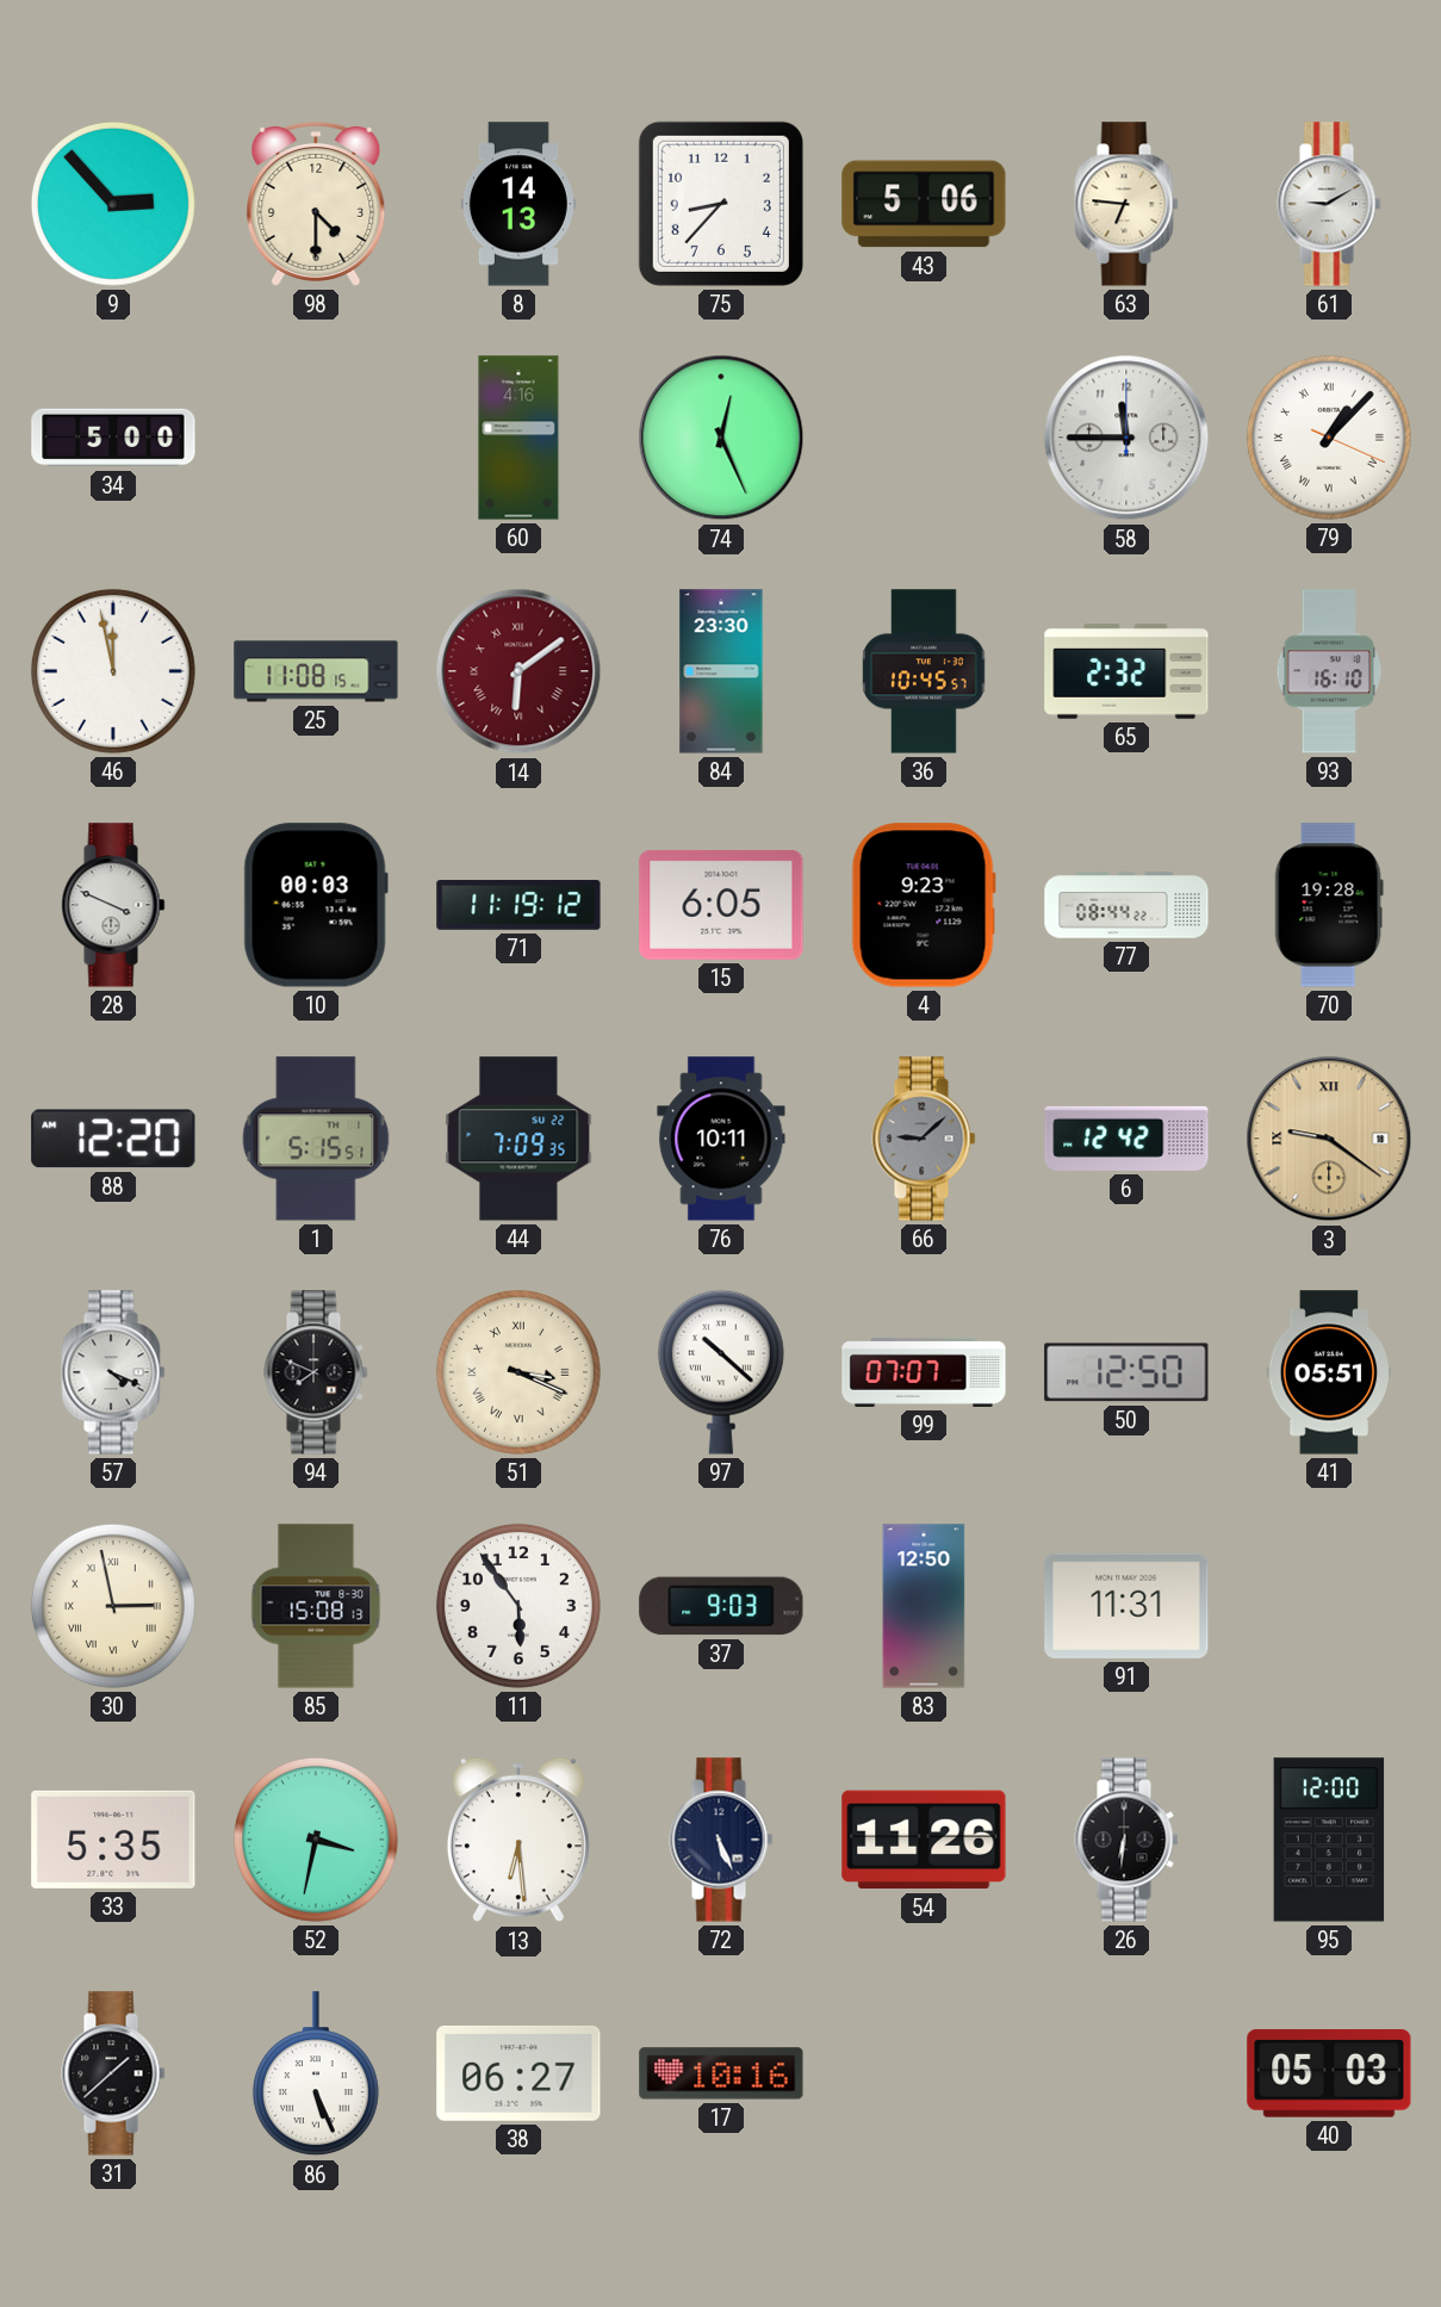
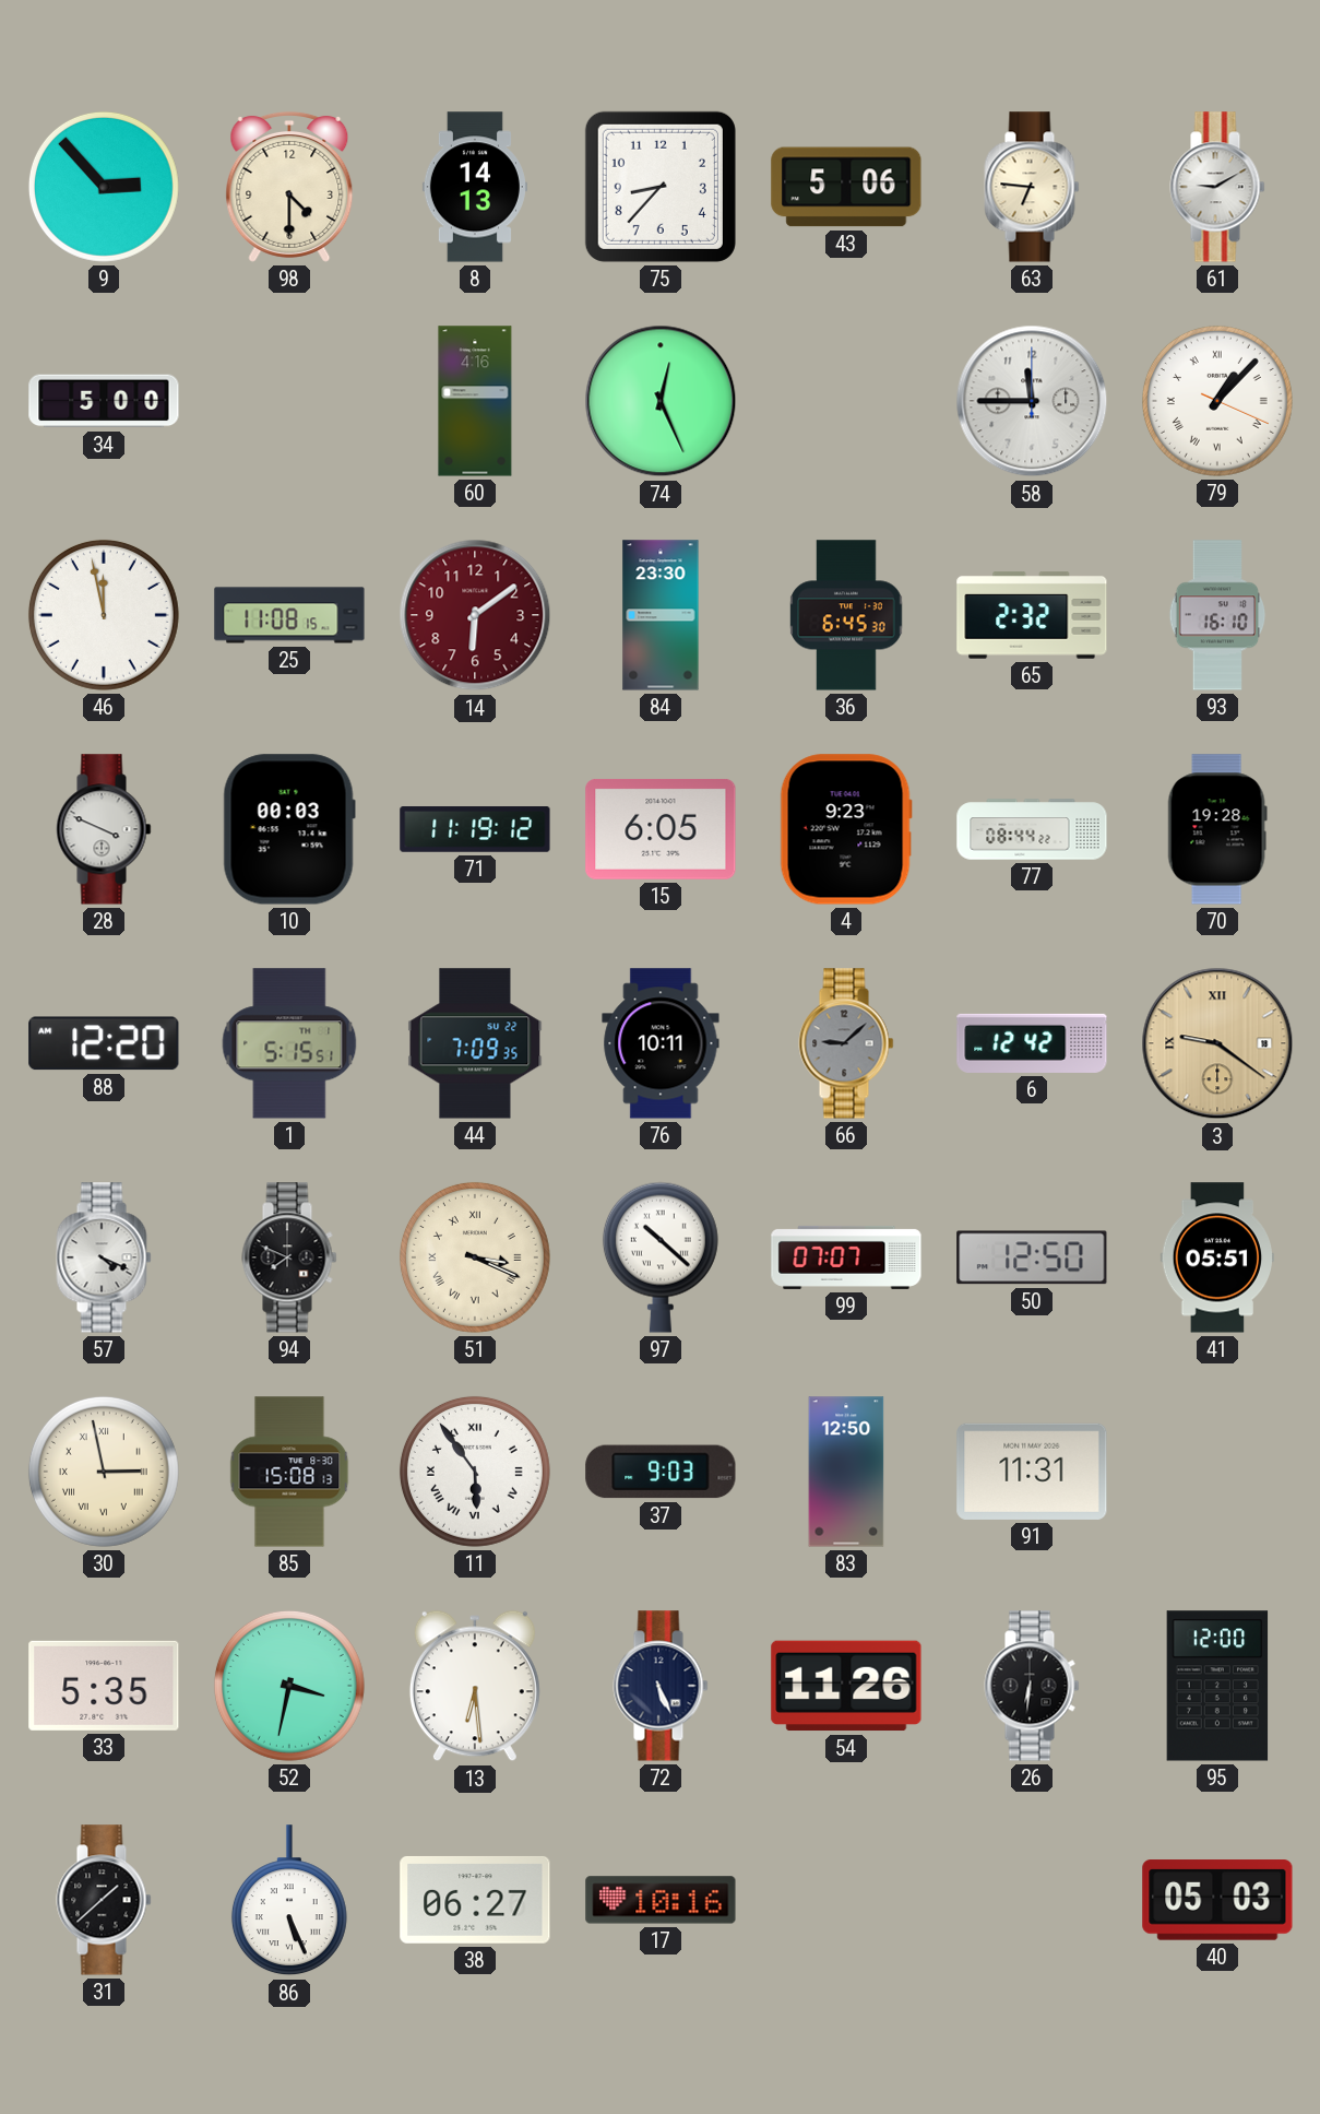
14 numerals: Roman -> Arabic
36: 10:45 -> 6:45
11 numerals: Arabic -> Roman
